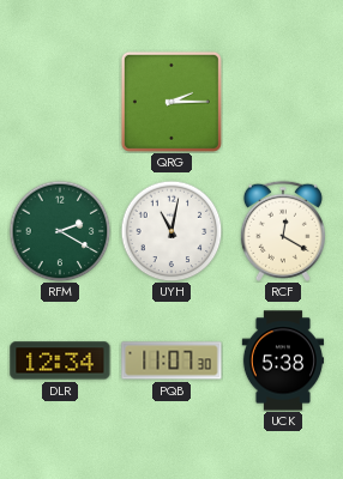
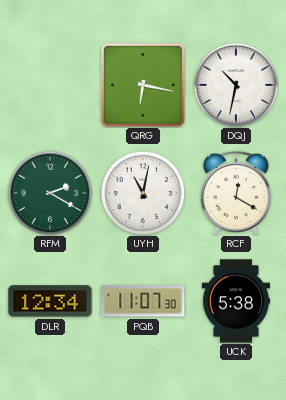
QRG: 2:15 -> 6:17
DQJ: none -> 10:32
